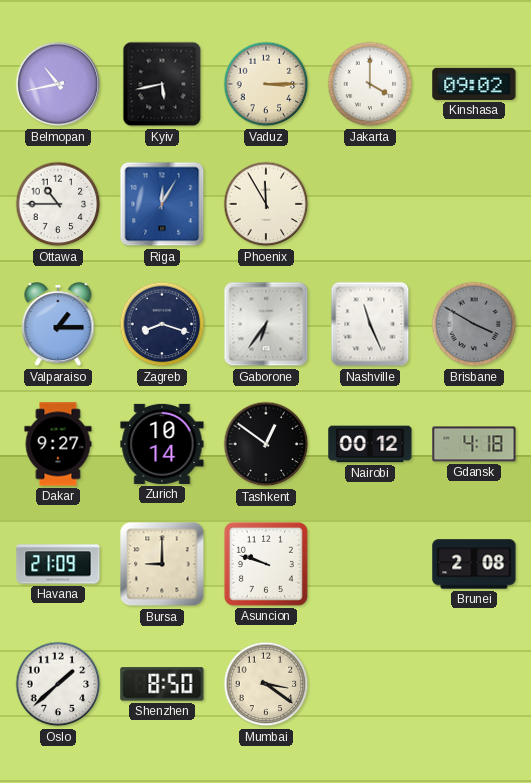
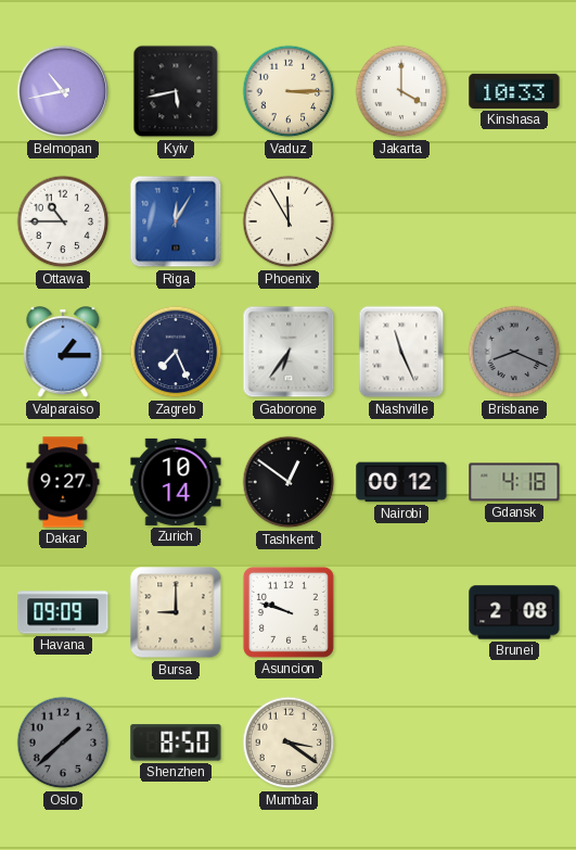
Kinshasa: 09:02 -> 10:33
Zagreb: 8:18 -> 7:26
Brisbane: 3:50 -> 8:19
Havana: 21:09 -> 09:09
Oslo dial: white -> grey
